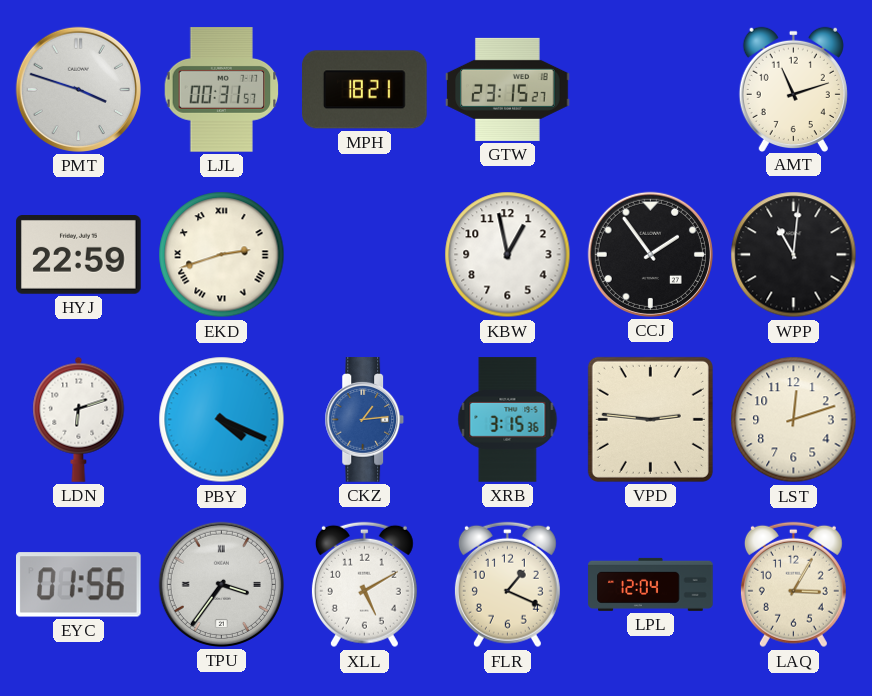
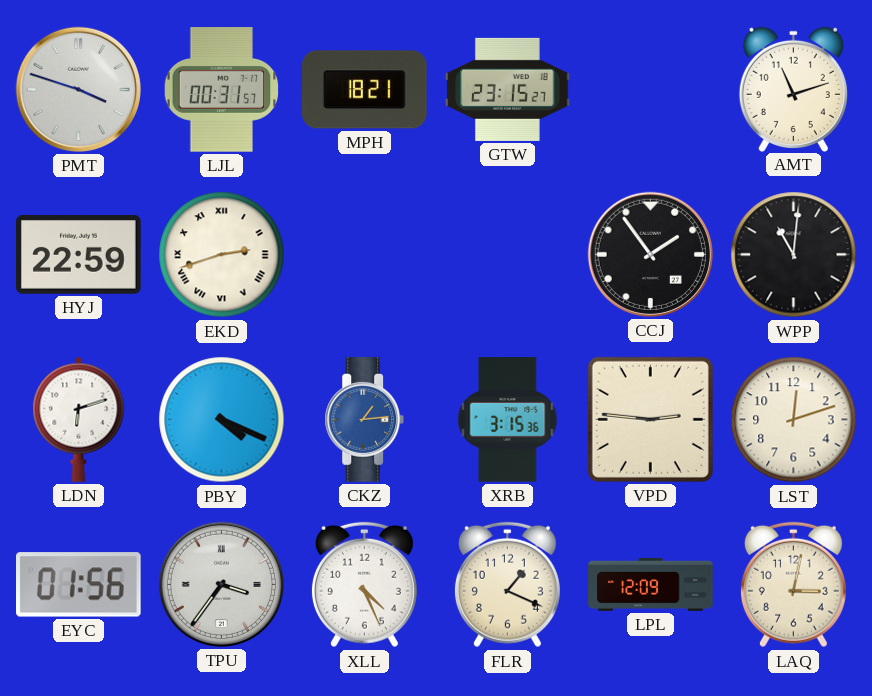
KBW: 12:58 -> none
XLL: 5:10 -> 4:26
LPL: 12:04 -> 12:09
LAQ: 3:05 -> 3:02
